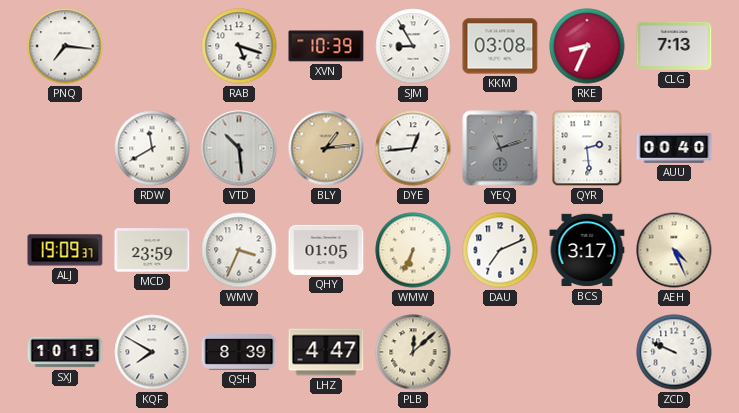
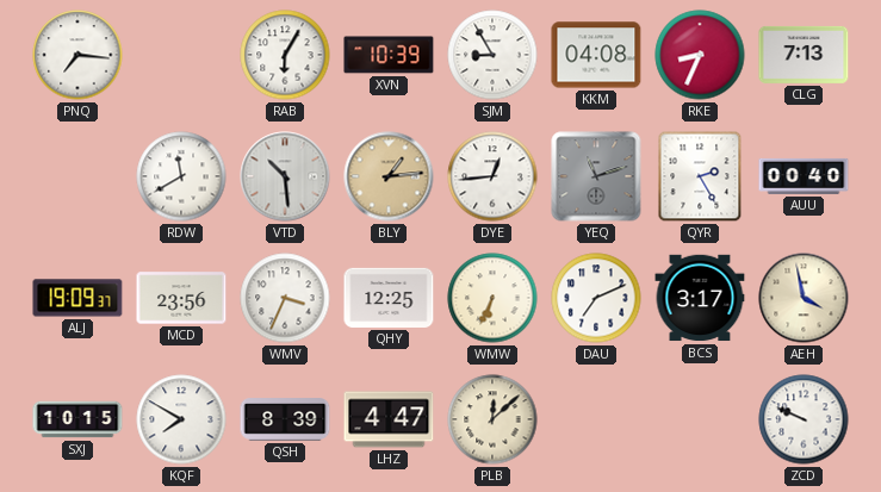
RAB: 5:18 -> 6:05
KKM: 03:08 -> 04:08
QYR: 2:29 -> 2:25
MCD: 23:59 -> 23:56
QHY: 01:05 -> 12:25
AEH: 4:26 -> 3:58
